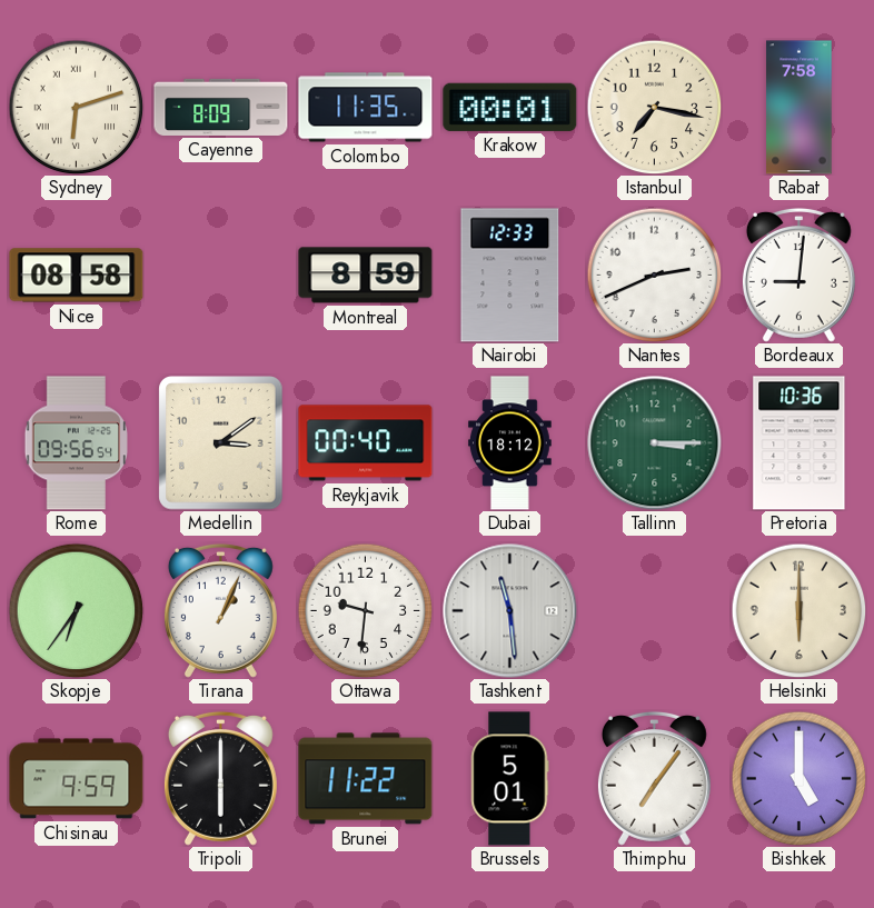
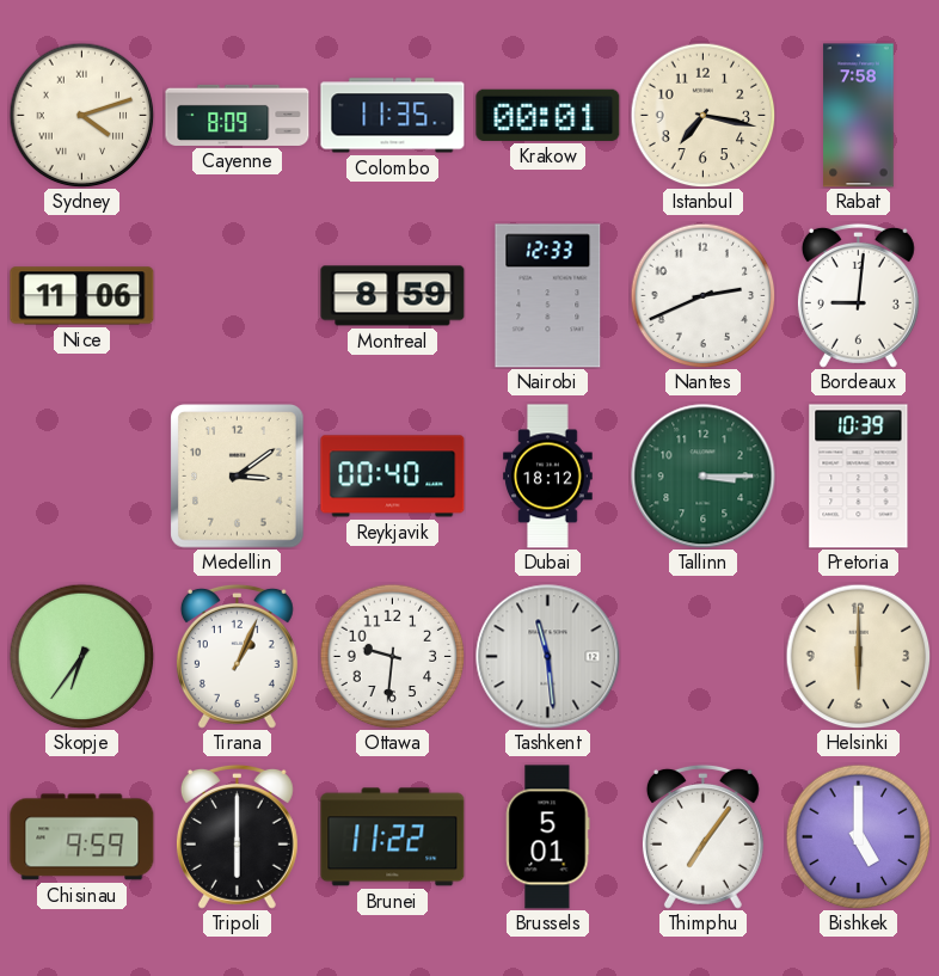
Sydney: 6:12 -> 4:12
Nice: 08:58 -> 11:06
Rome: 09:56 -> none
Pretoria: 10:36 -> 10:39
